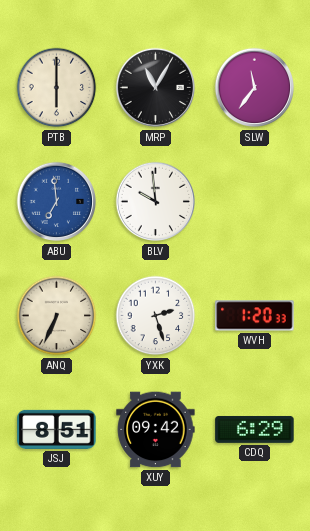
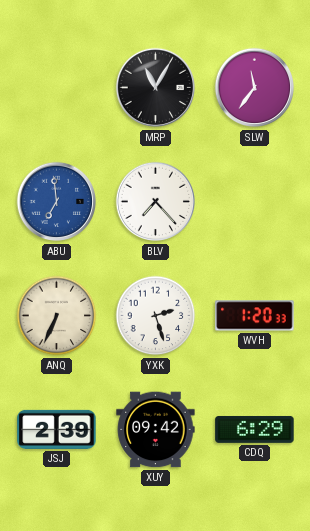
PTB: 6:00 -> none
BLV: 9:59 -> 7:23
JSJ: 8:51 -> 2:39
